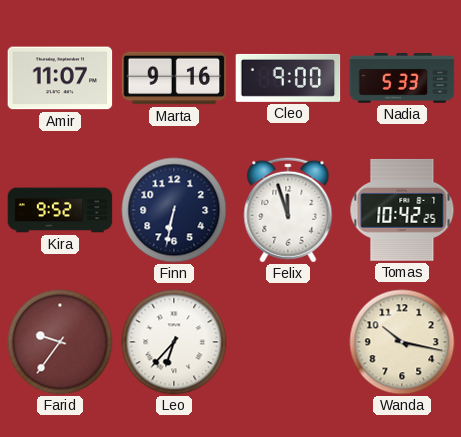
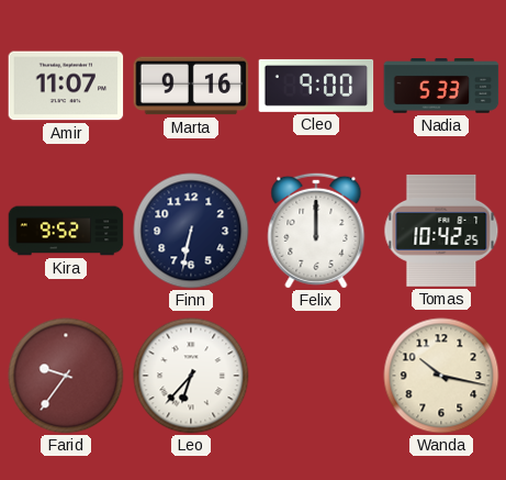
Felix: 11:57 -> 12:00
